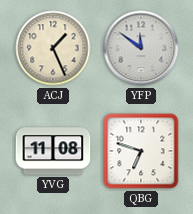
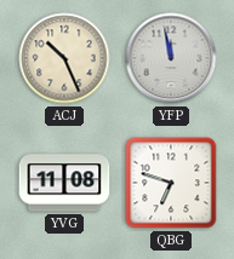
ACJ: 1:26 -> 10:26
YFP: 11:51 -> 11:58
